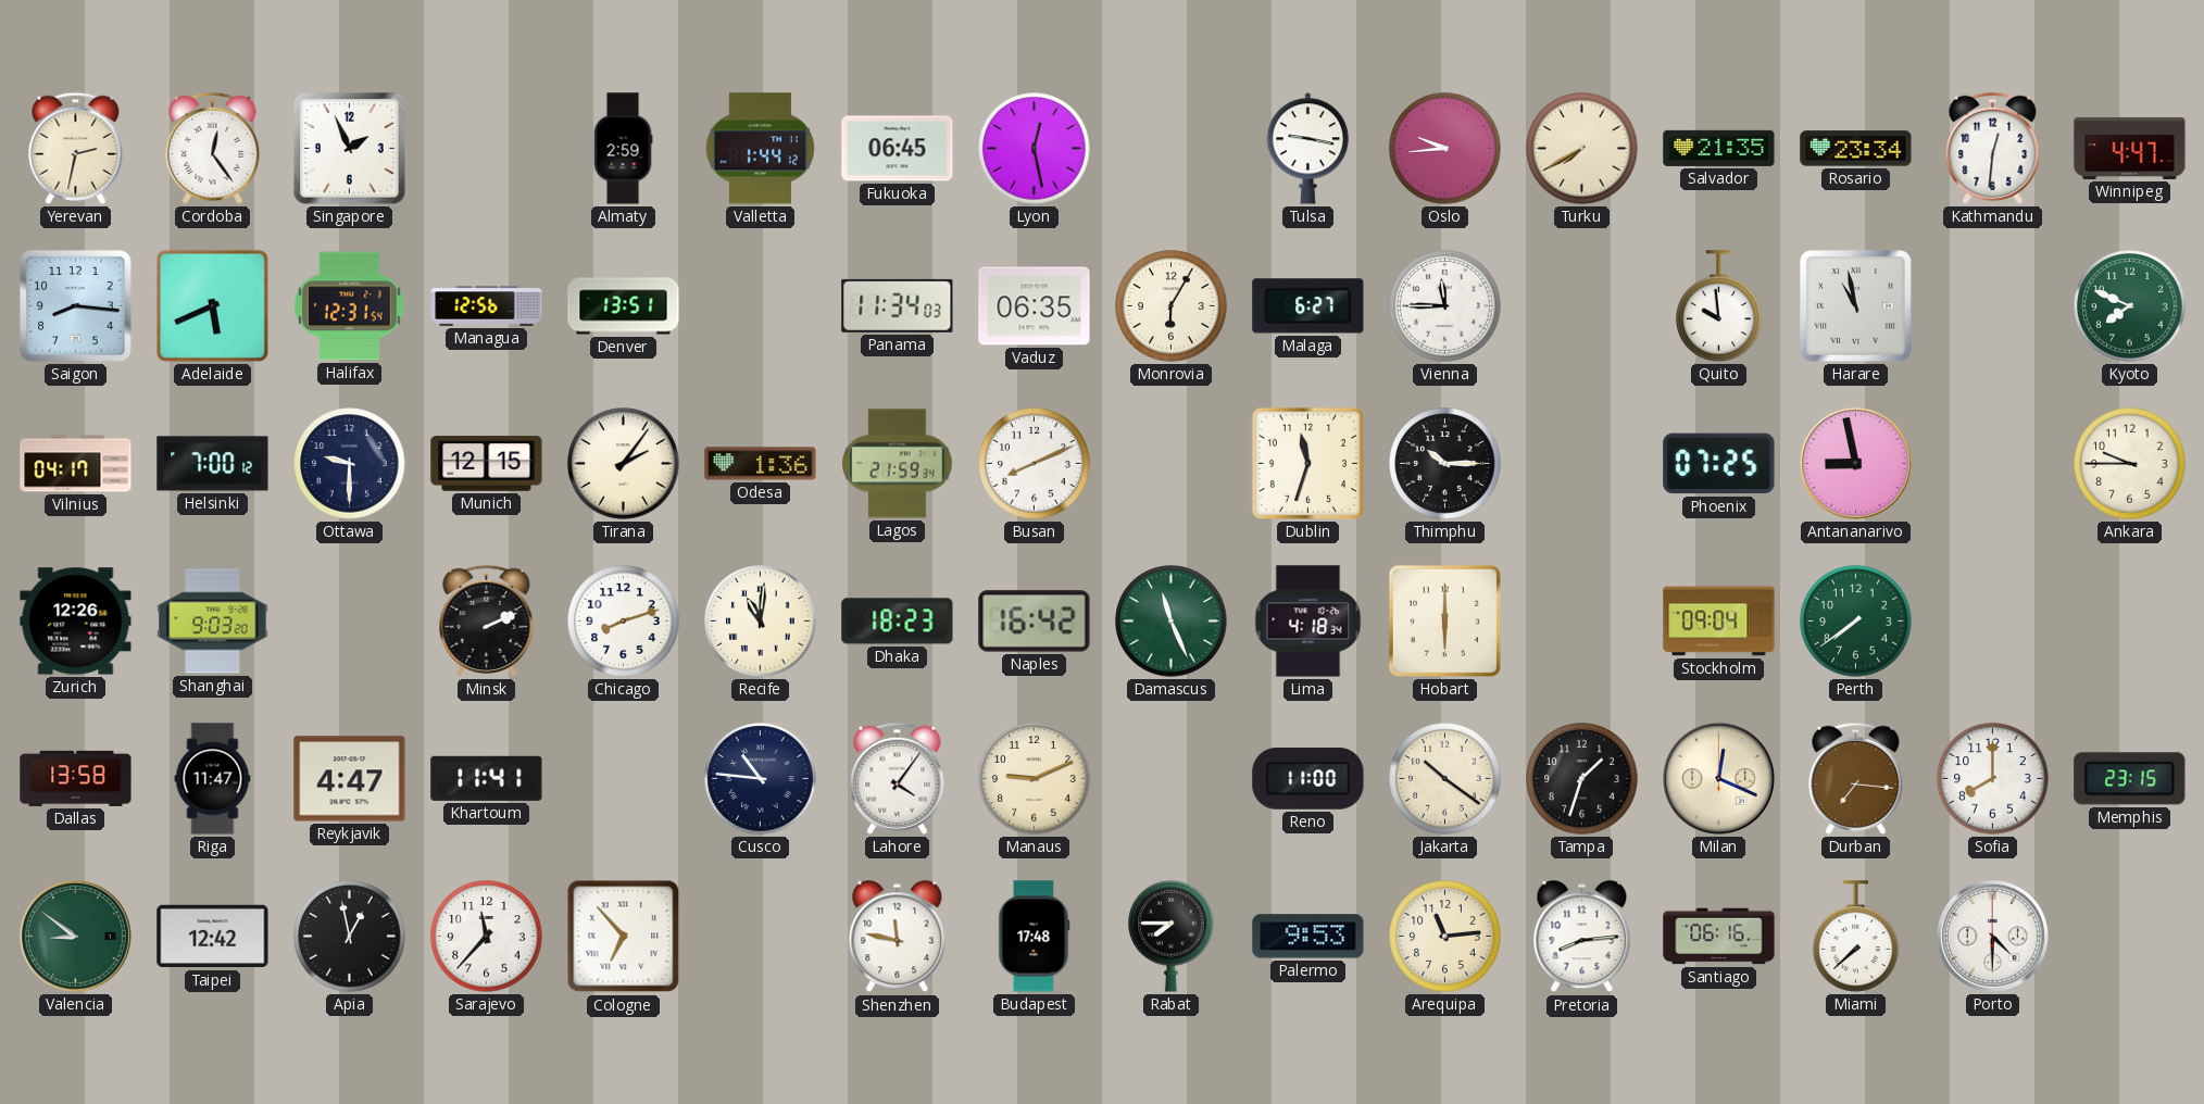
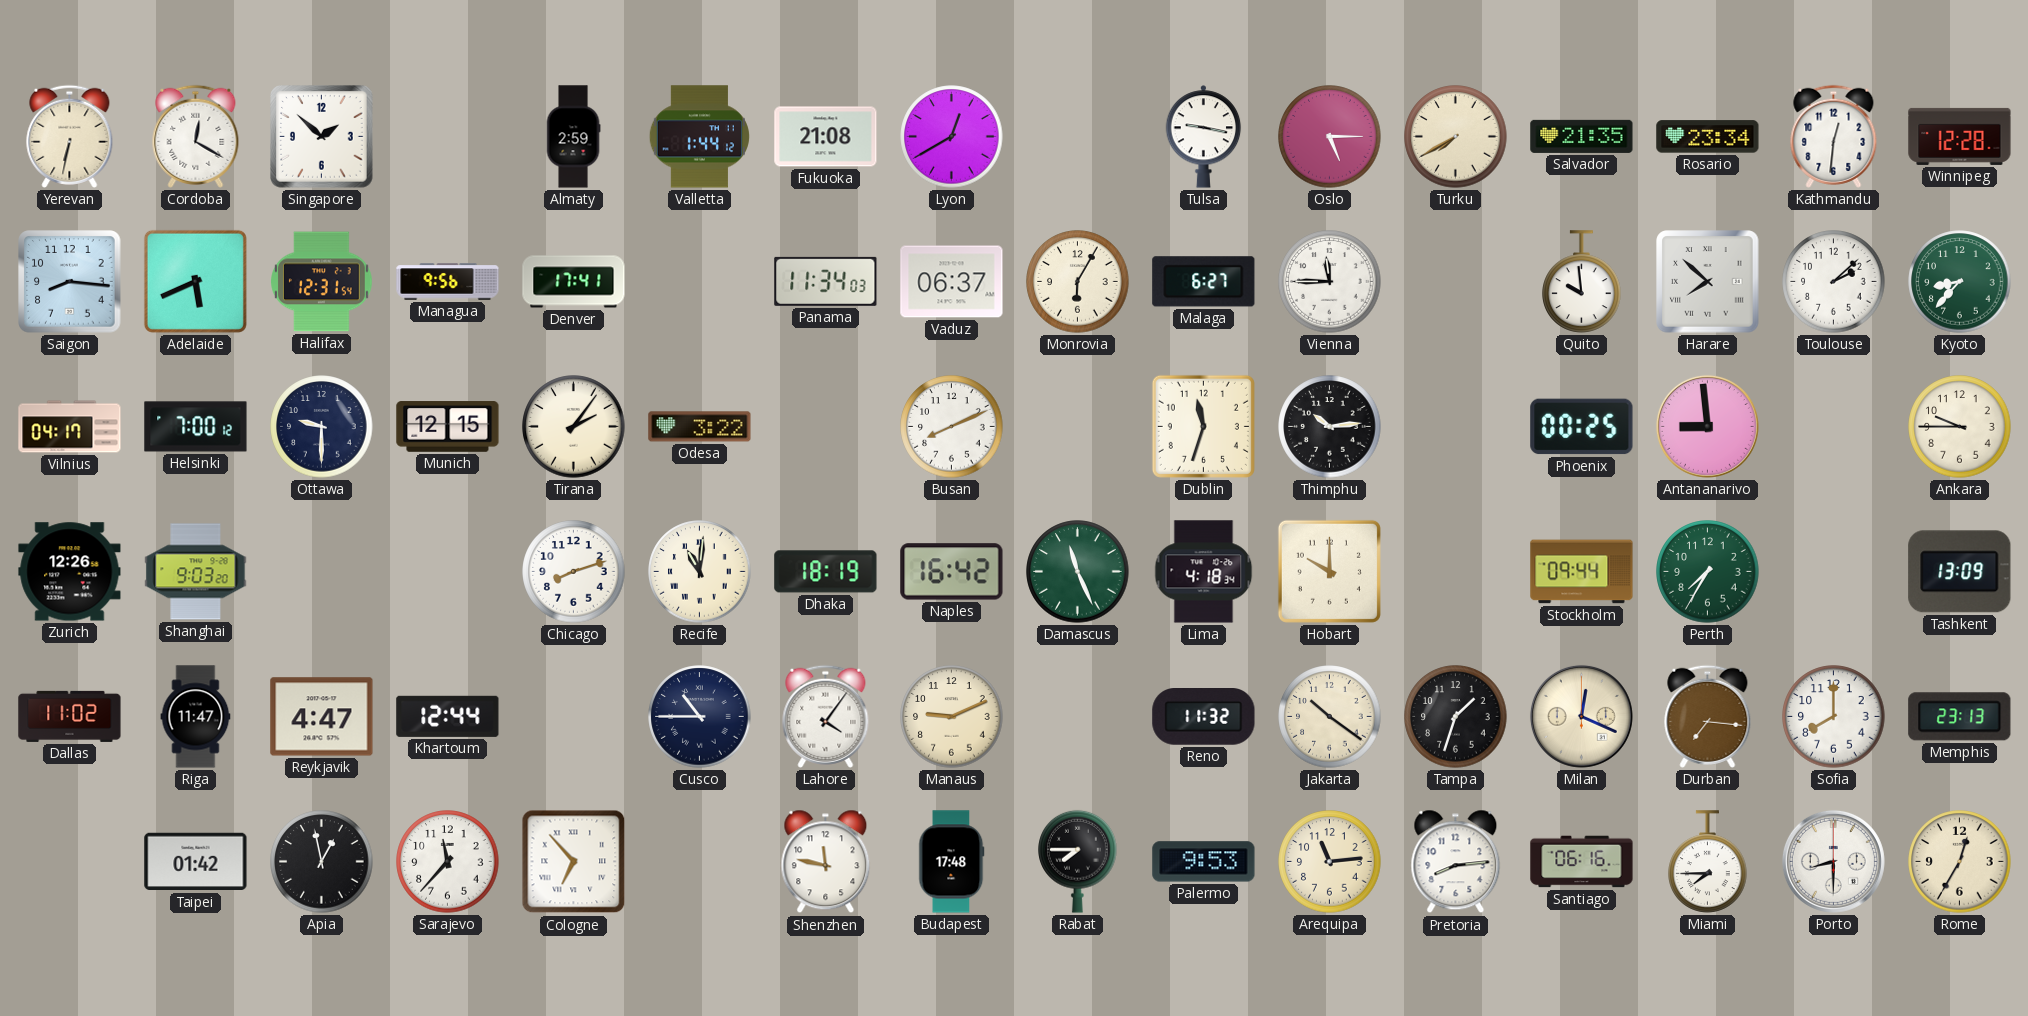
Yerevan: 2:32 -> 6:32
Cordoba: 12:24 -> 12:20
Singapore: 1:56 -> 1:52
Fukuoka: 06:45 -> 21:08
Lyon: 12:28 -> 12:40
Oslo: 9:44 -> 5:15
Winnipeg: 4:47 -> 12:28
Managua: 12:56 -> 9:56
Denver: 13:51 -> 17:41
Vaduz: 06:35 -> 06:37
Harare: 10:58 -> 7:52
Toulouse: none -> 2:08
Kyoto: 7:49 -> 8:37
Odesa: 1:36 -> 3:22
Lagos: 21:59 -> none
Thimphu: 10:15 -> 10:14
Phoenix: 07:25 -> 00:25
Antananarivo: 8:58 -> 8:59
Minsk: 2:11 -> none
Dhaka: 18:23 -> 18:19
Hobart: 6:00 -> 10:00
Stockholm: 09:04 -> 09:44
Perth: 7:39 -> 7:35
Tashkent: none -> 13:09
Dallas: 13:58 -> 11:02
Khartoum: 11:41 -> 12:44
Cusco: 10:46 -> 10:45
Reno: 11:00 -> 11:32
Memphis: 23:15 -> 23:13
Valencia: 8:51 -> none
Taipei: 12:42 -> 01:42
Miami: 7:38 -> 7:45
Porto: 4:30 -> 8:30
Rome: none -> 12:35
